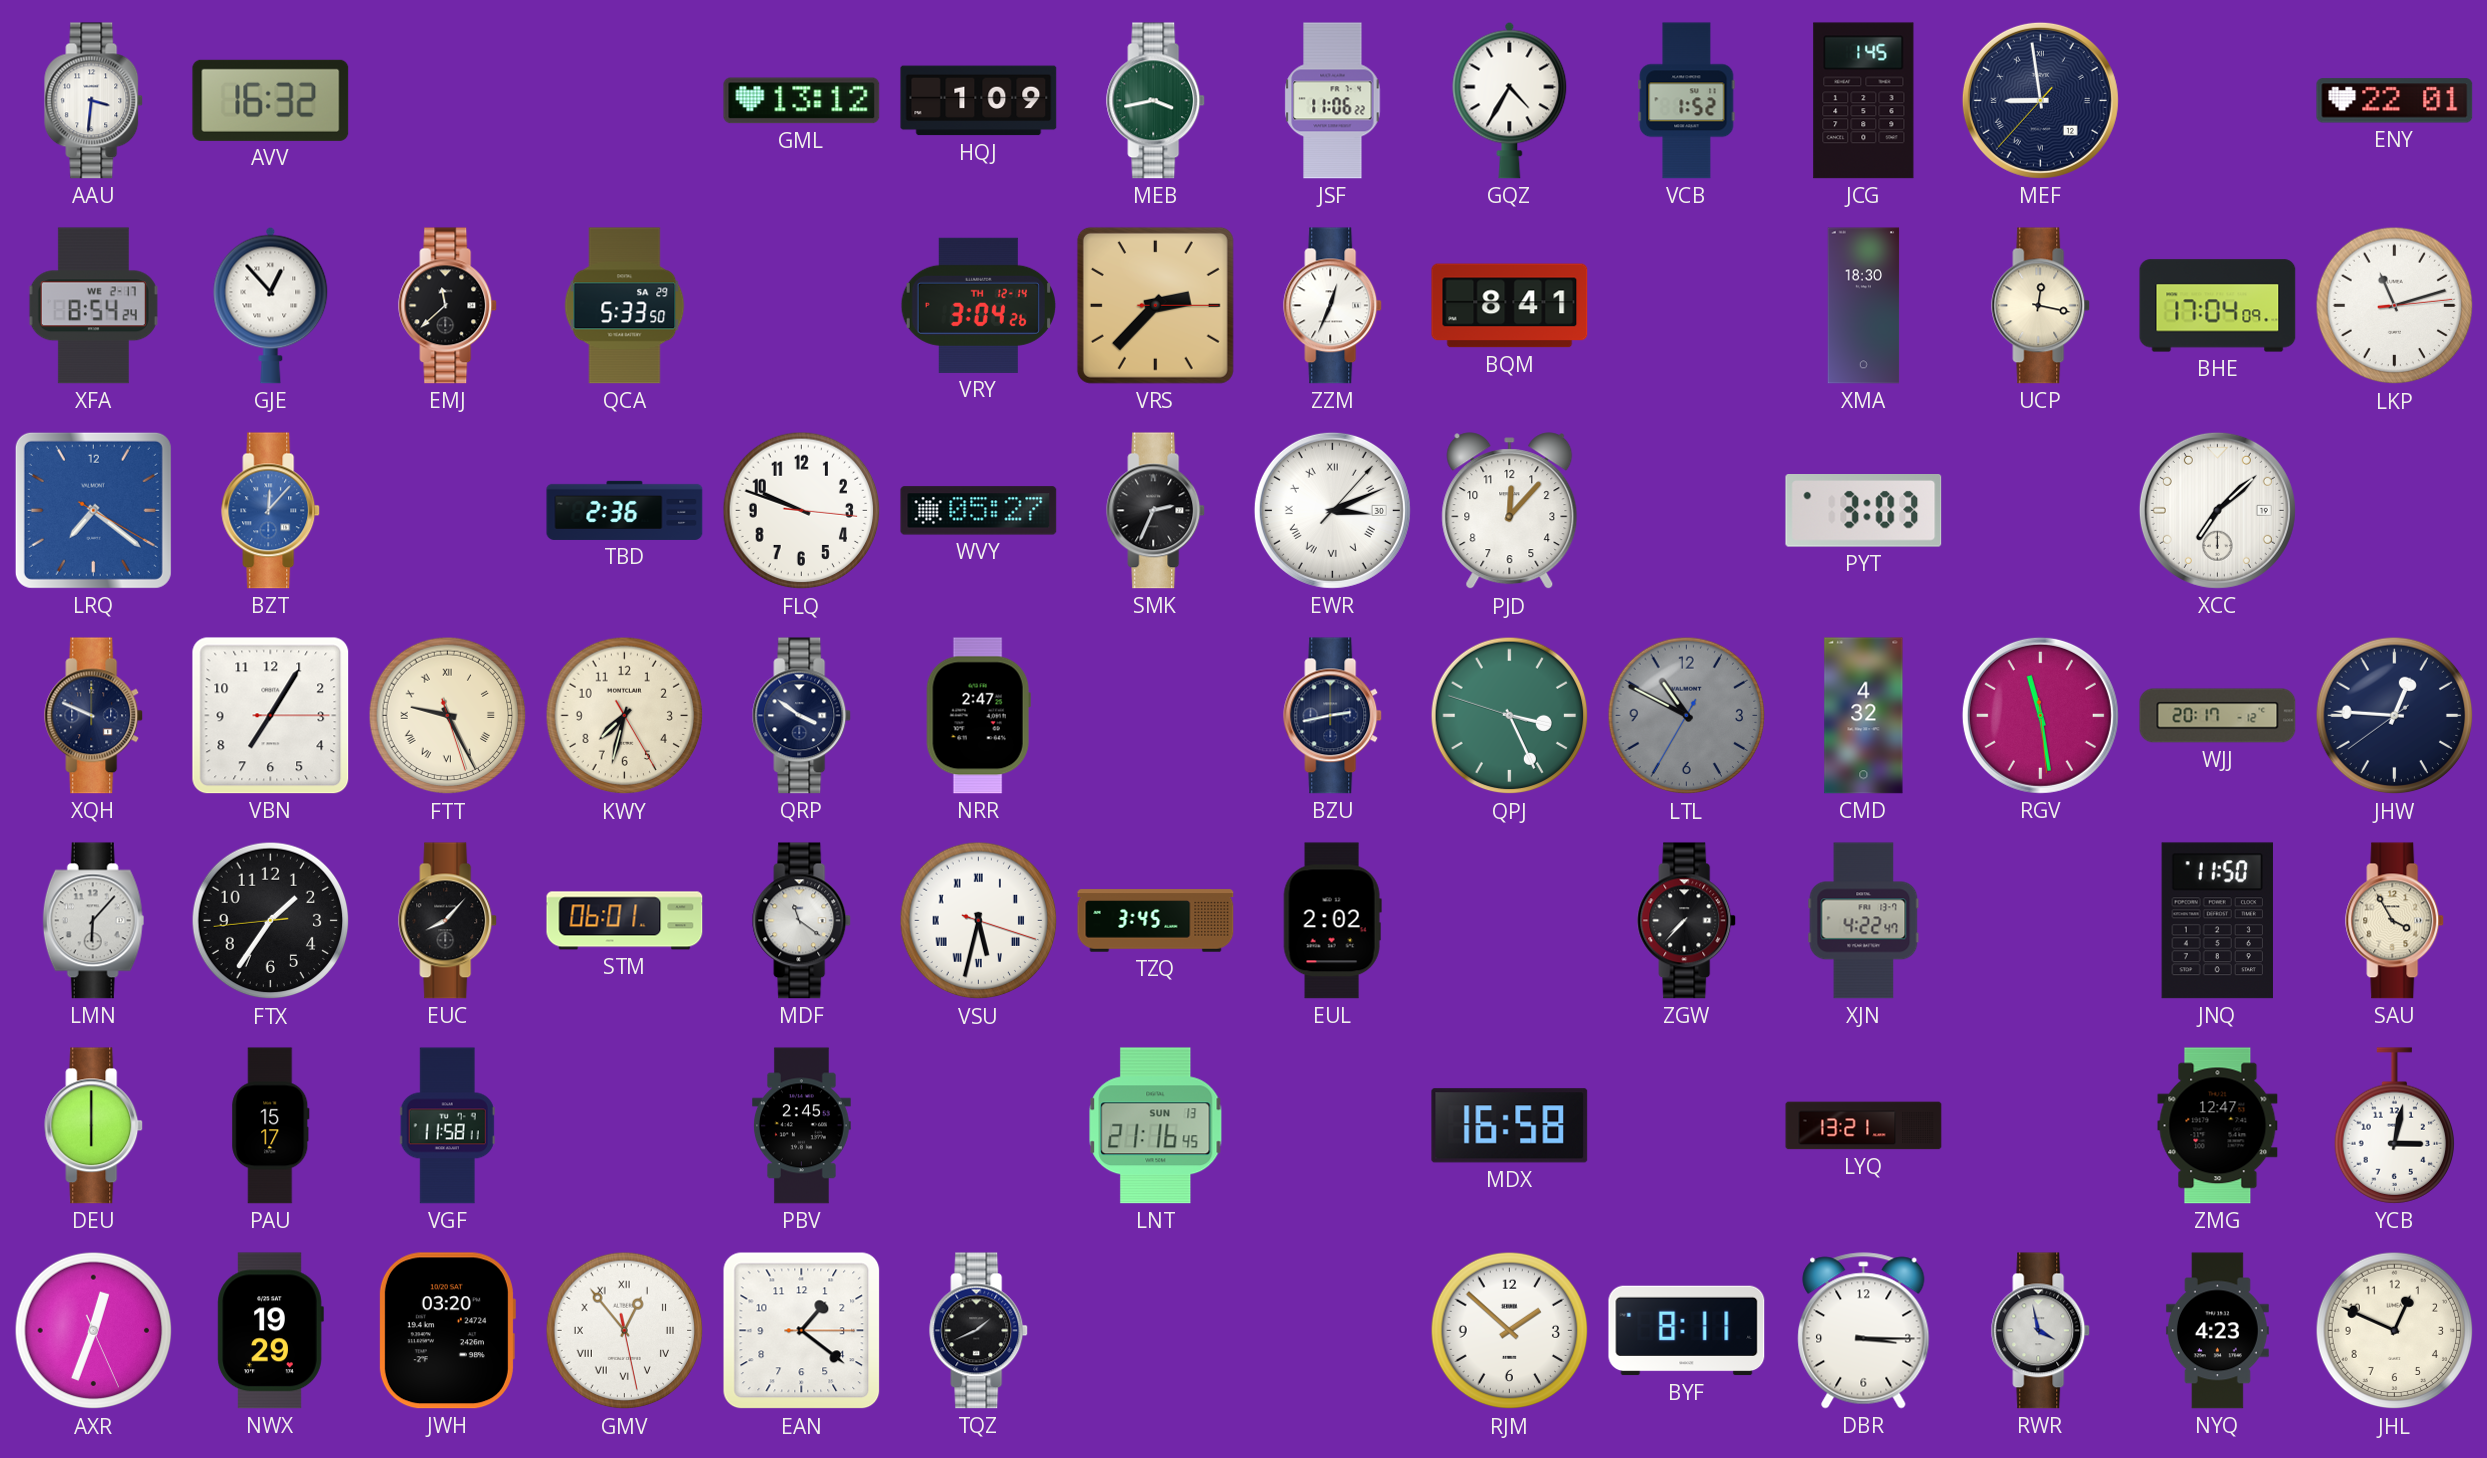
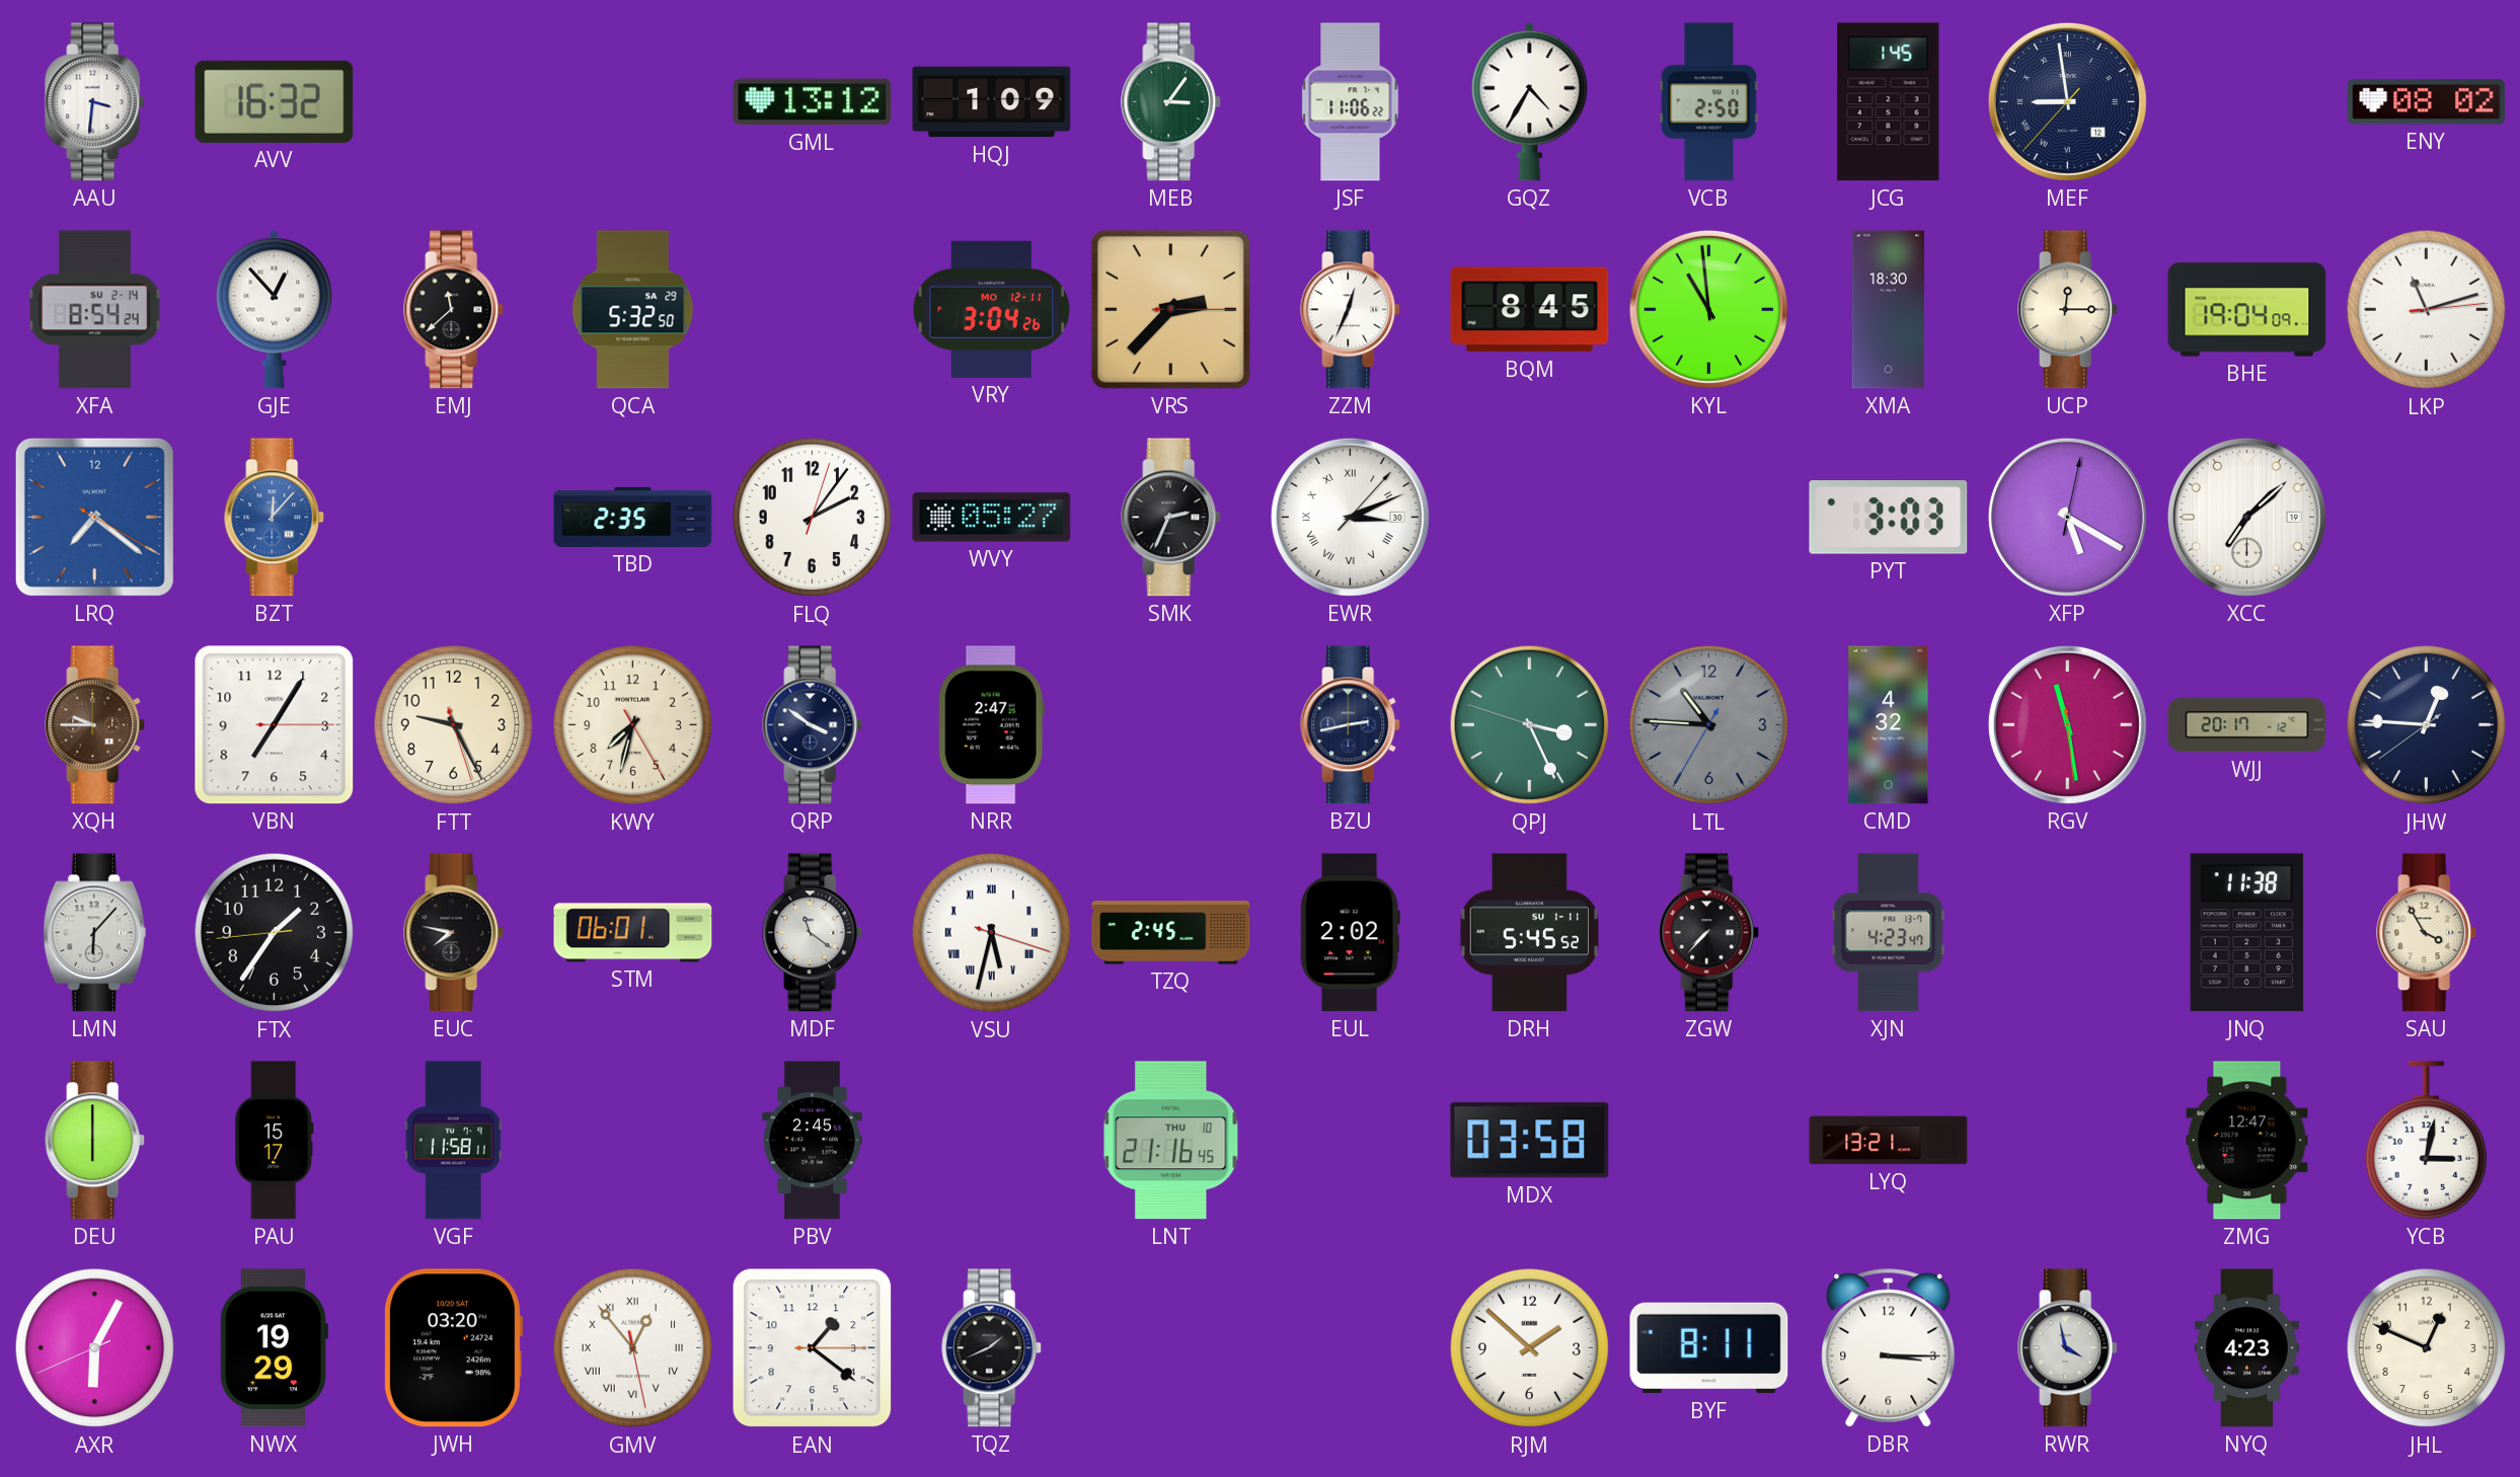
MEB: 3:43 -> 3:06
VCB: 1:52 -> 2:50
ENY: 22:01 -> 08:02
XFA date: WE 2-17 -> SU 2-14
QCA: 5:33 -> 5:32
VRY date: TH 12-14 -> MO 12-11
BQM: 8:41 -> 8:45
KYL: none -> 10:59
UCP: 12:17 -> 12:15
BHE: 17:04 -> 19:04
TBD: 2:36 -> 2:35
FLQ: 9:48 -> 2:06
PJD: 12:07 -> none
XFP: none -> 5:20
XQH: 9:49 -> 9:45
XQH dial: navy -> brown
FTT numerals: Roman -> Arabic
LTL: 10:49 -> 10:45
EUC: 8:07 -> 7:47
TZQ: 3:45 -> 2:45
DRH: none -> 5:45
XJN: 4:22 -> 4:23
JNQ: 11:50 -> 11:38
LNT date: SUN 13 -> THU 10
MDX: 16:58 -> 03:58
AXR: 12:33 -> 6:04
